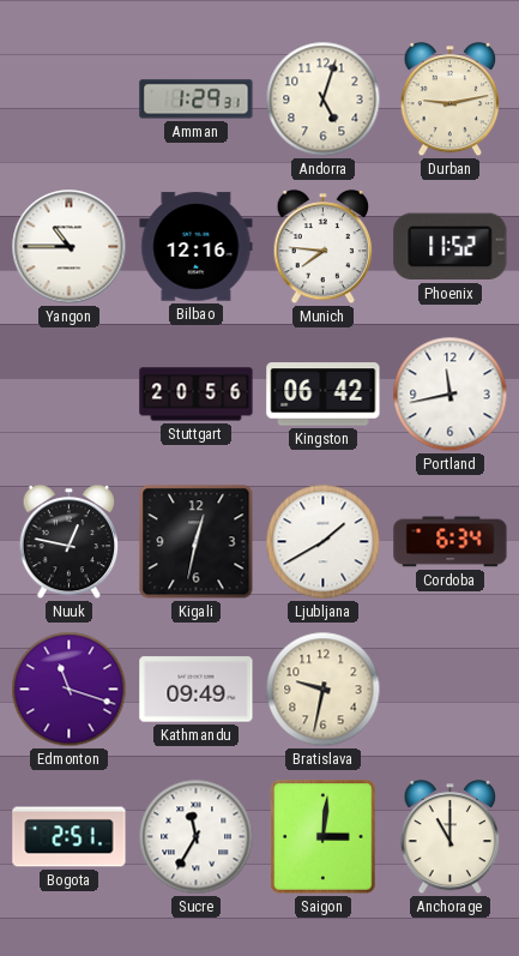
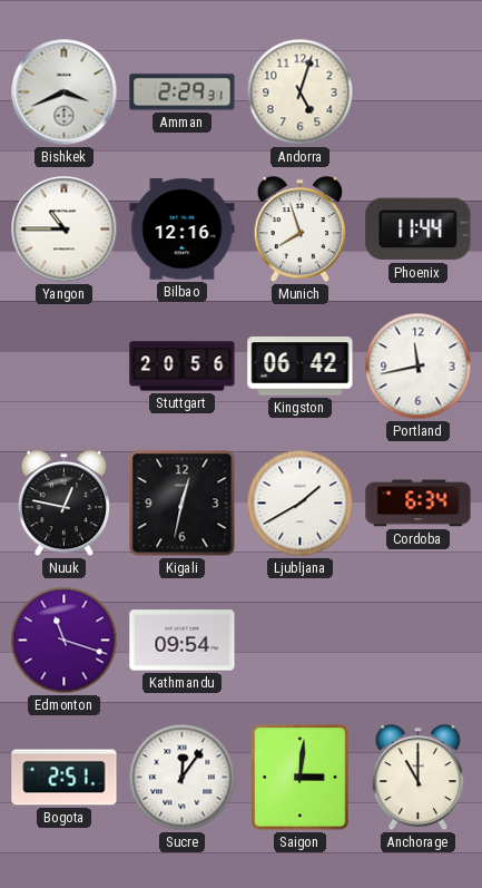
Bishkek: none -> 3:41
Amman: 1:29 -> 2:29
Durban: 9:13 -> none
Munich: 7:46 -> 7:57
Phoenix: 11:52 -> 11:44
Kathmandu: 09:49 -> 09:54
Bratislava: 9:32 -> none
Sucre: 11:35 -> 12:06
